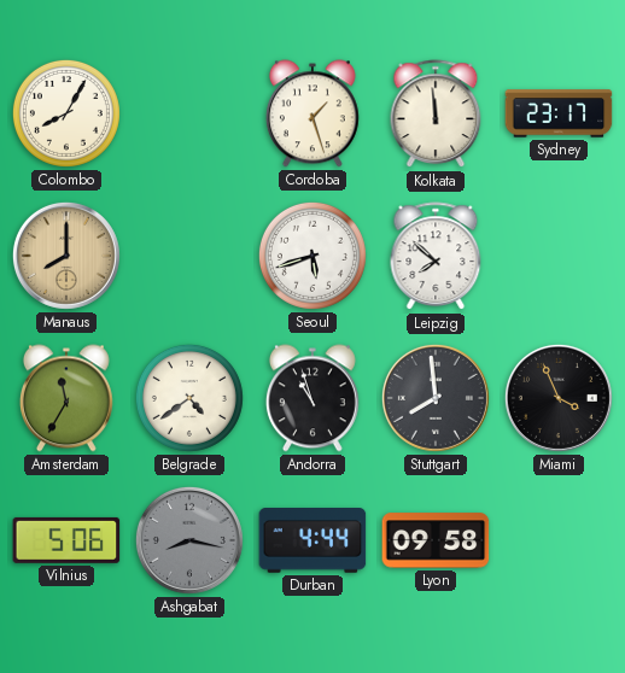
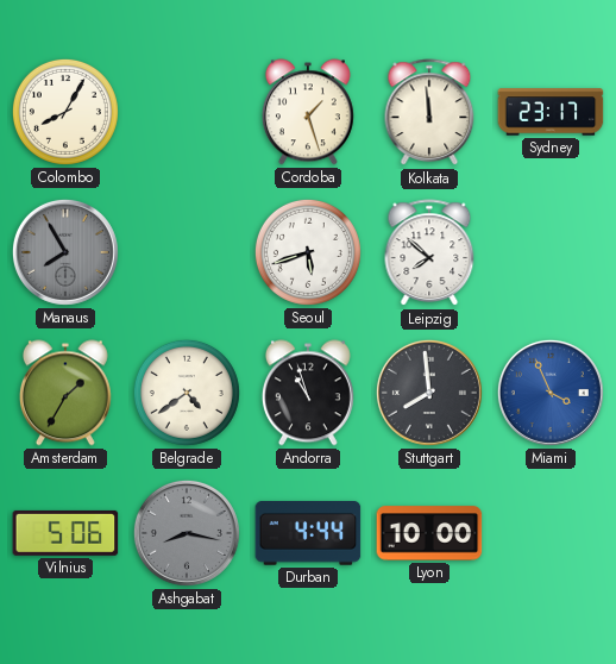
Manaus: 8:00 -> 7:55
Manaus dial: champagne -> grey
Amsterdam: 11:35 -> 1:35
Miami dial: black -> blue
Lyon: 09:58 -> 10:00
